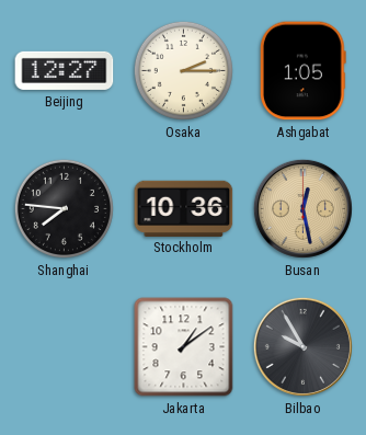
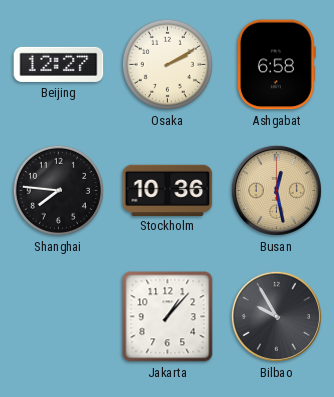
Osaka: 2:15 -> 2:10
Ashgabat: 1:05 -> 6:58
Jakarta: 1:09 -> 1:07
